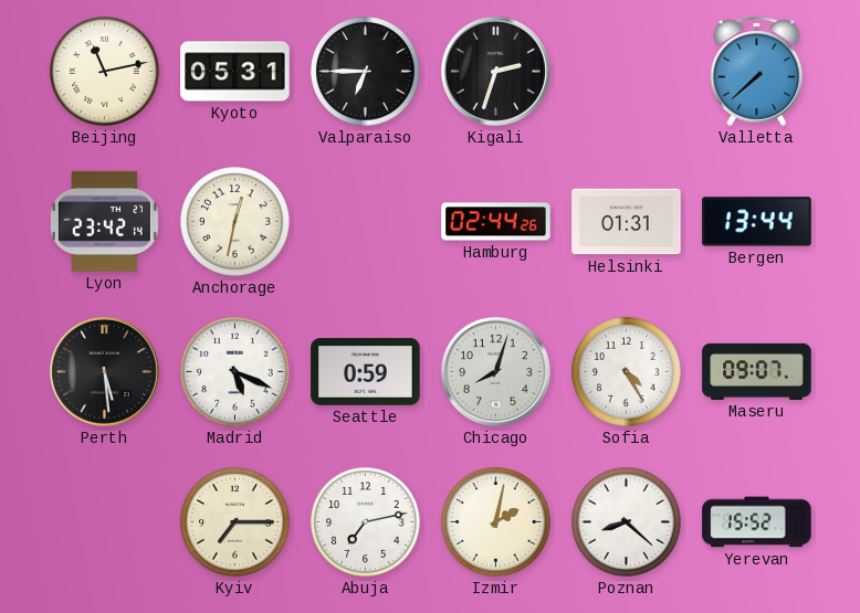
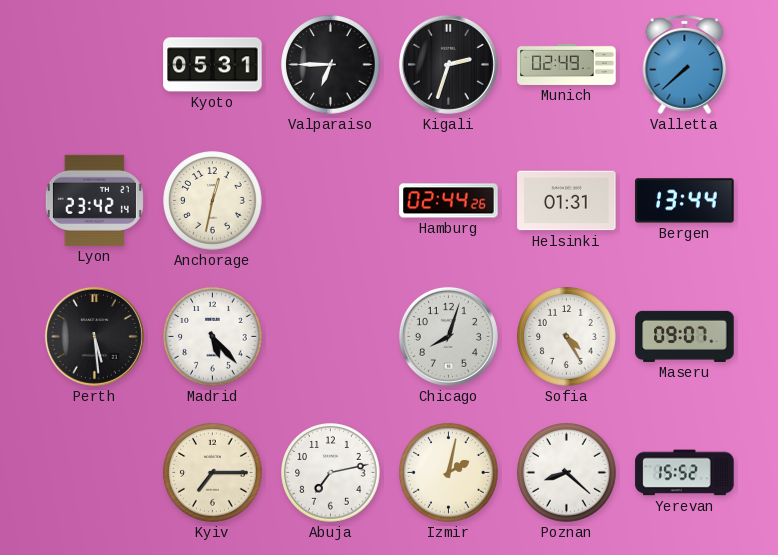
Beijing: 11:13 -> none
Munich: none -> 02:49
Madrid: 5:19 -> 5:23
Seattle: 0:59 -> none
